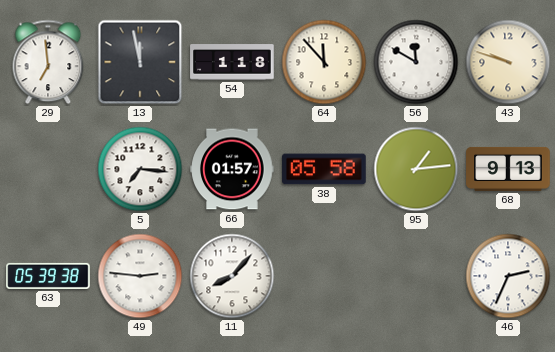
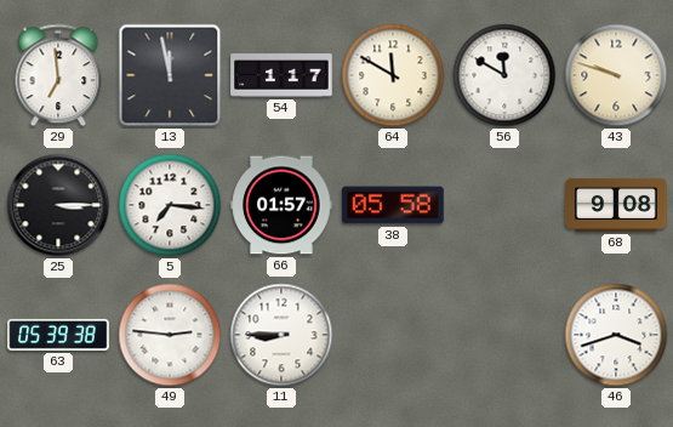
54: 1:18 -> 1:17
64: 11:53 -> 11:50
25: none -> 3:15
95: 1:14 -> none
68: 9:13 -> 9:08
11: 8:07 -> 8:45
46: 2:34 -> 3:42
